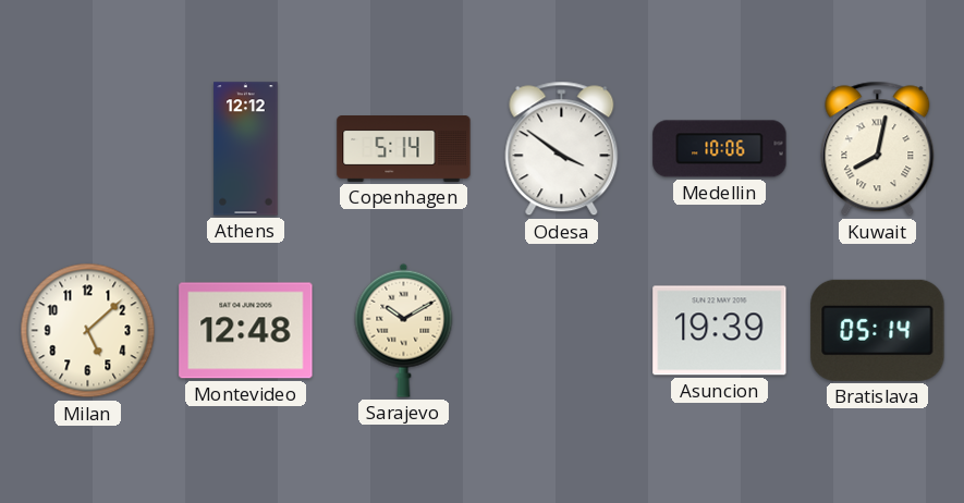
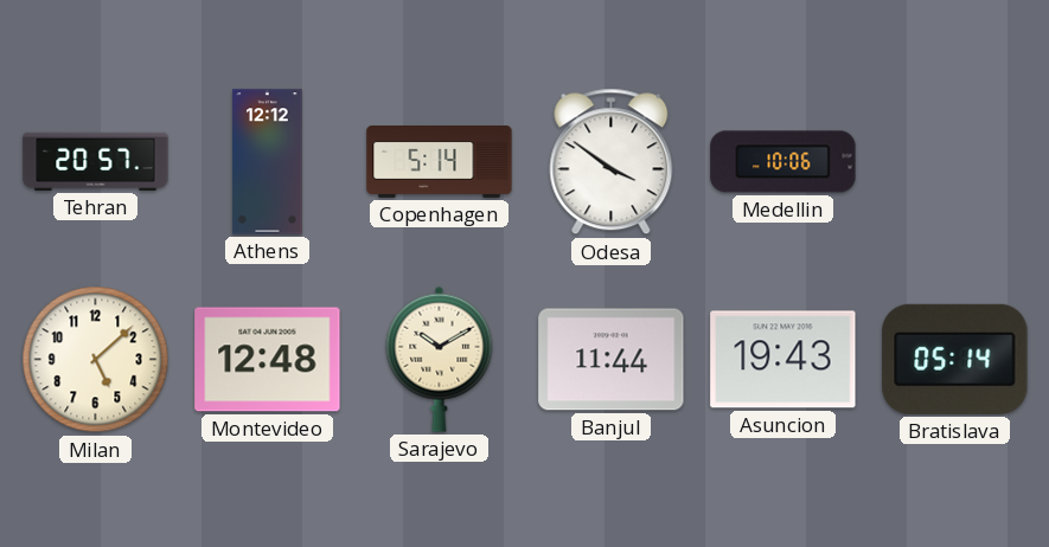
Tehran: none -> 20:57
Kuwait: 8:02 -> none
Banjul: none -> 11:44
Asuncion: 19:39 -> 19:43
